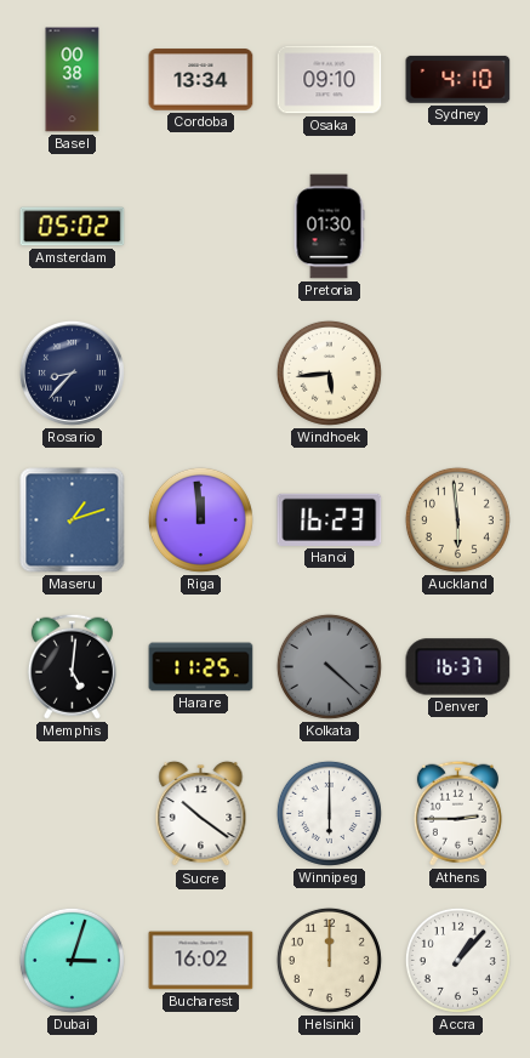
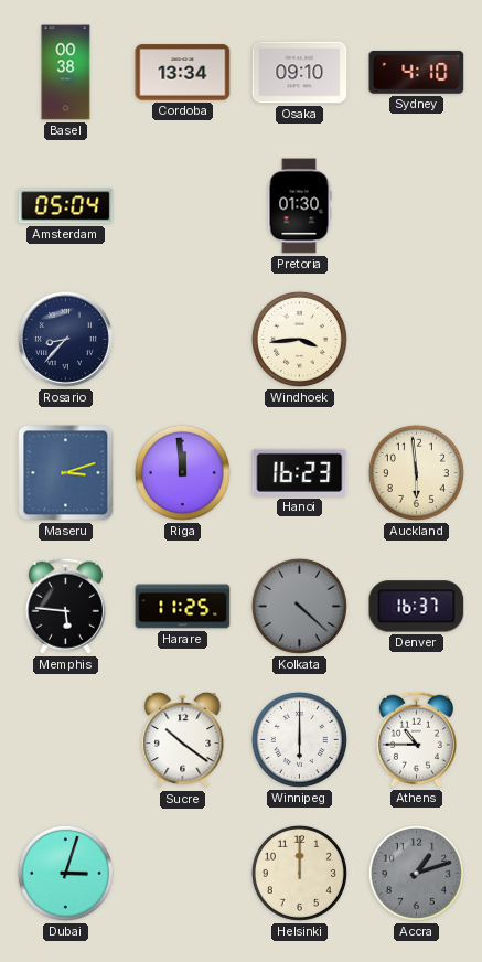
Amsterdam: 05:02 -> 05:04
Windhoek: 5:44 -> 3:44
Maseru: 1:12 -> 3:12
Memphis: 5:01 -> 5:46
Athens: 2:45 -> 10:45
Bucharest: 16:02 -> none
Accra: 1:07 -> 1:12
Accra dial: white -> grey
